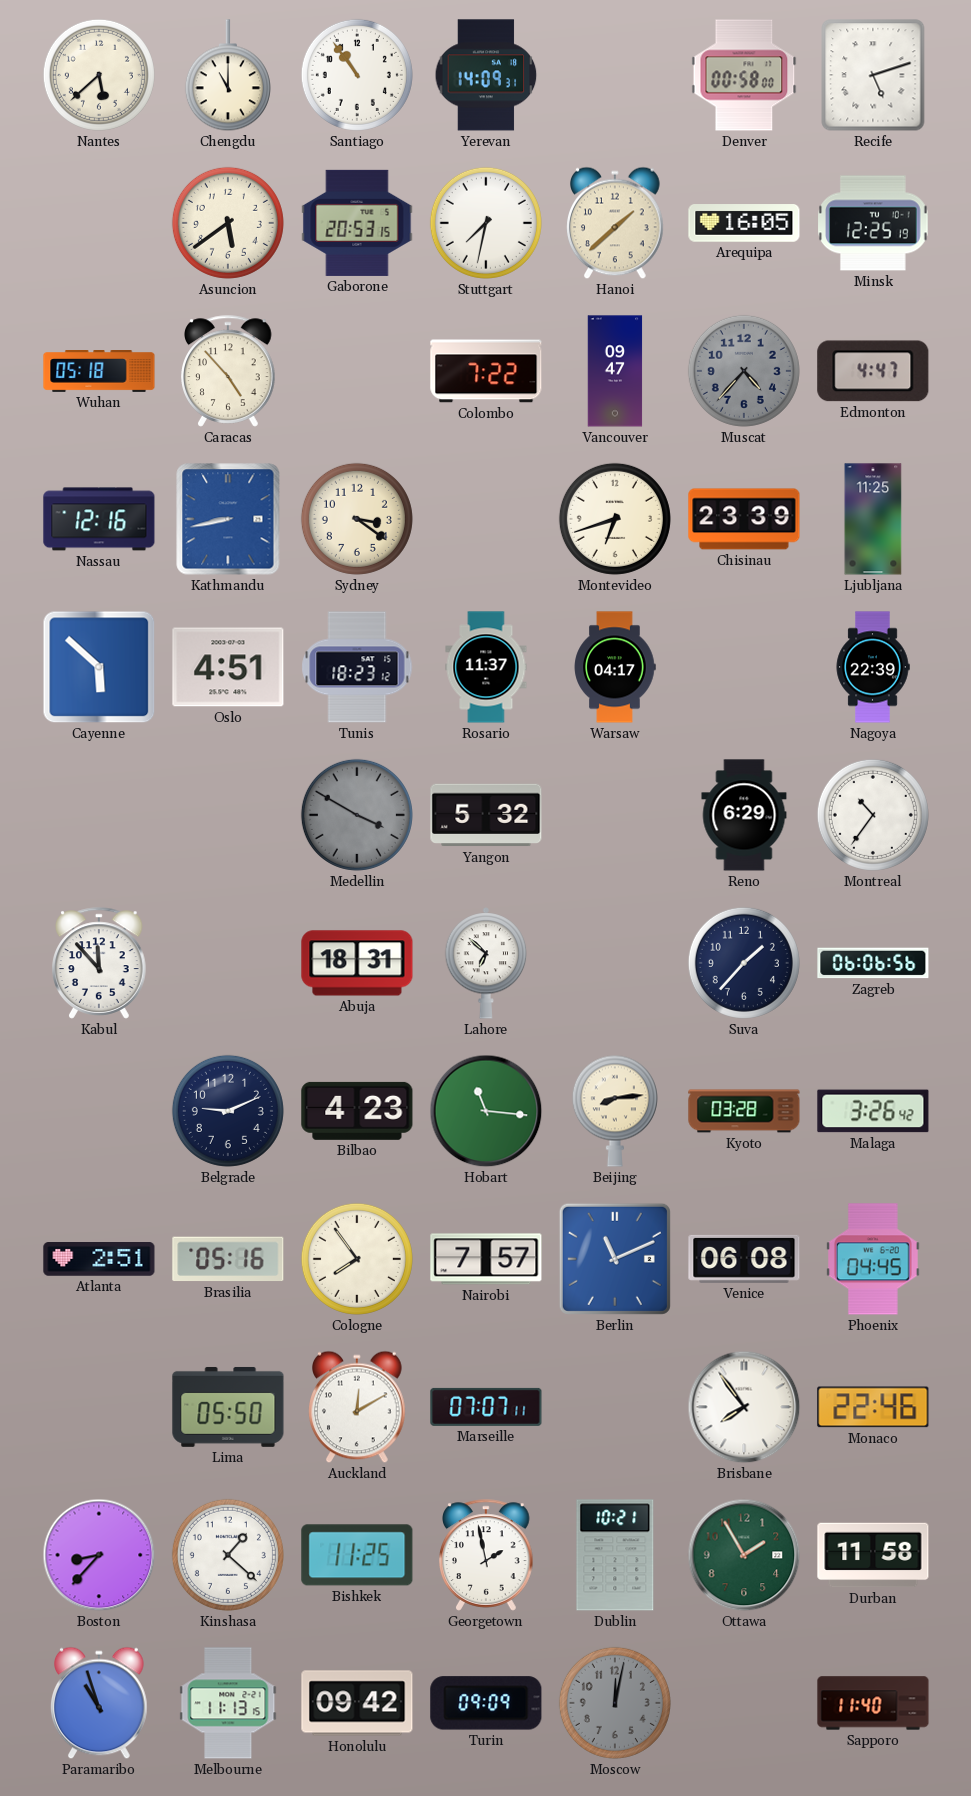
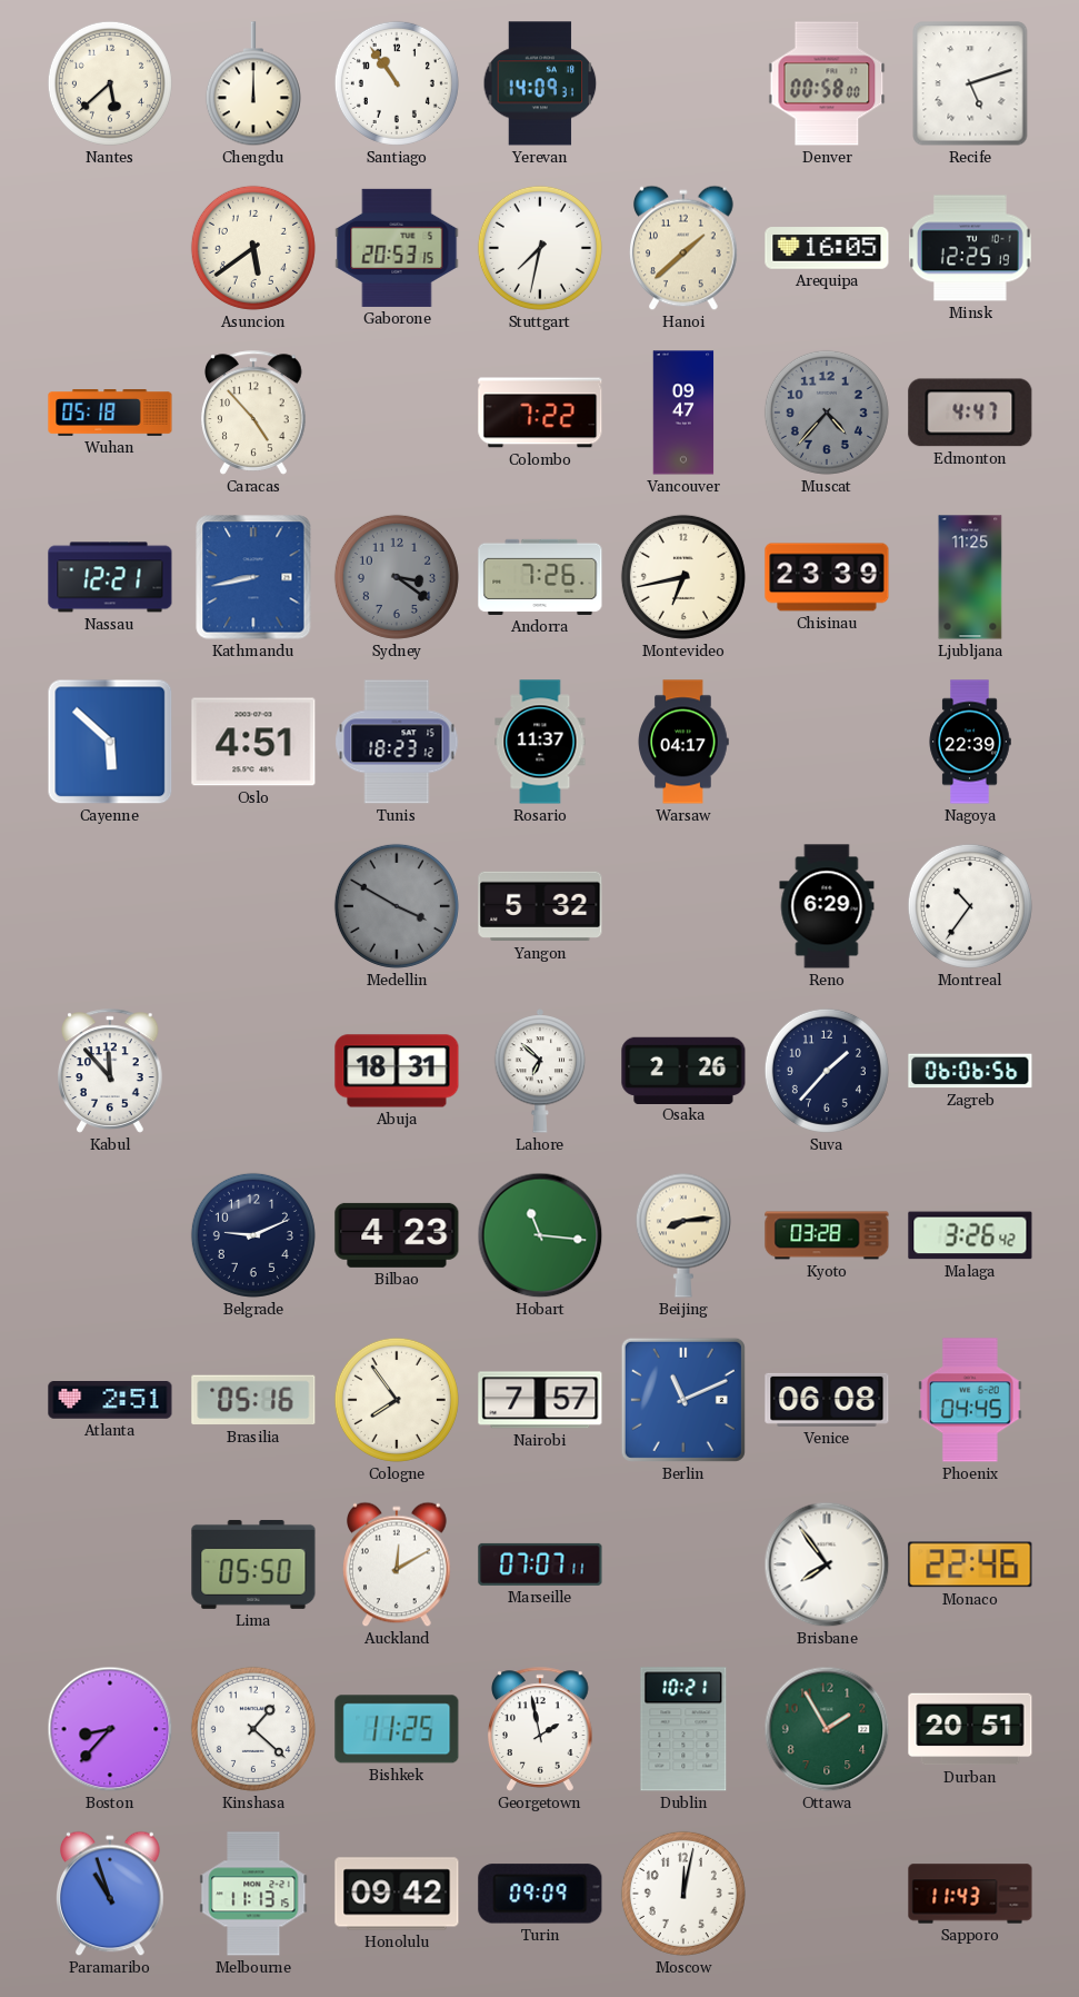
Chengdu: 11:00 -> 12:00
Nassau: 12:16 -> 12:21
Sydney dial: cream -> grey
Andorra: none -> 7:26
Montevideo: 6:42 -> 6:43
Osaka: none -> 2:26
Durban: 11:58 -> 20:51
Moscow dial: grey -> white
Sapporo: 11:40 -> 11:43
